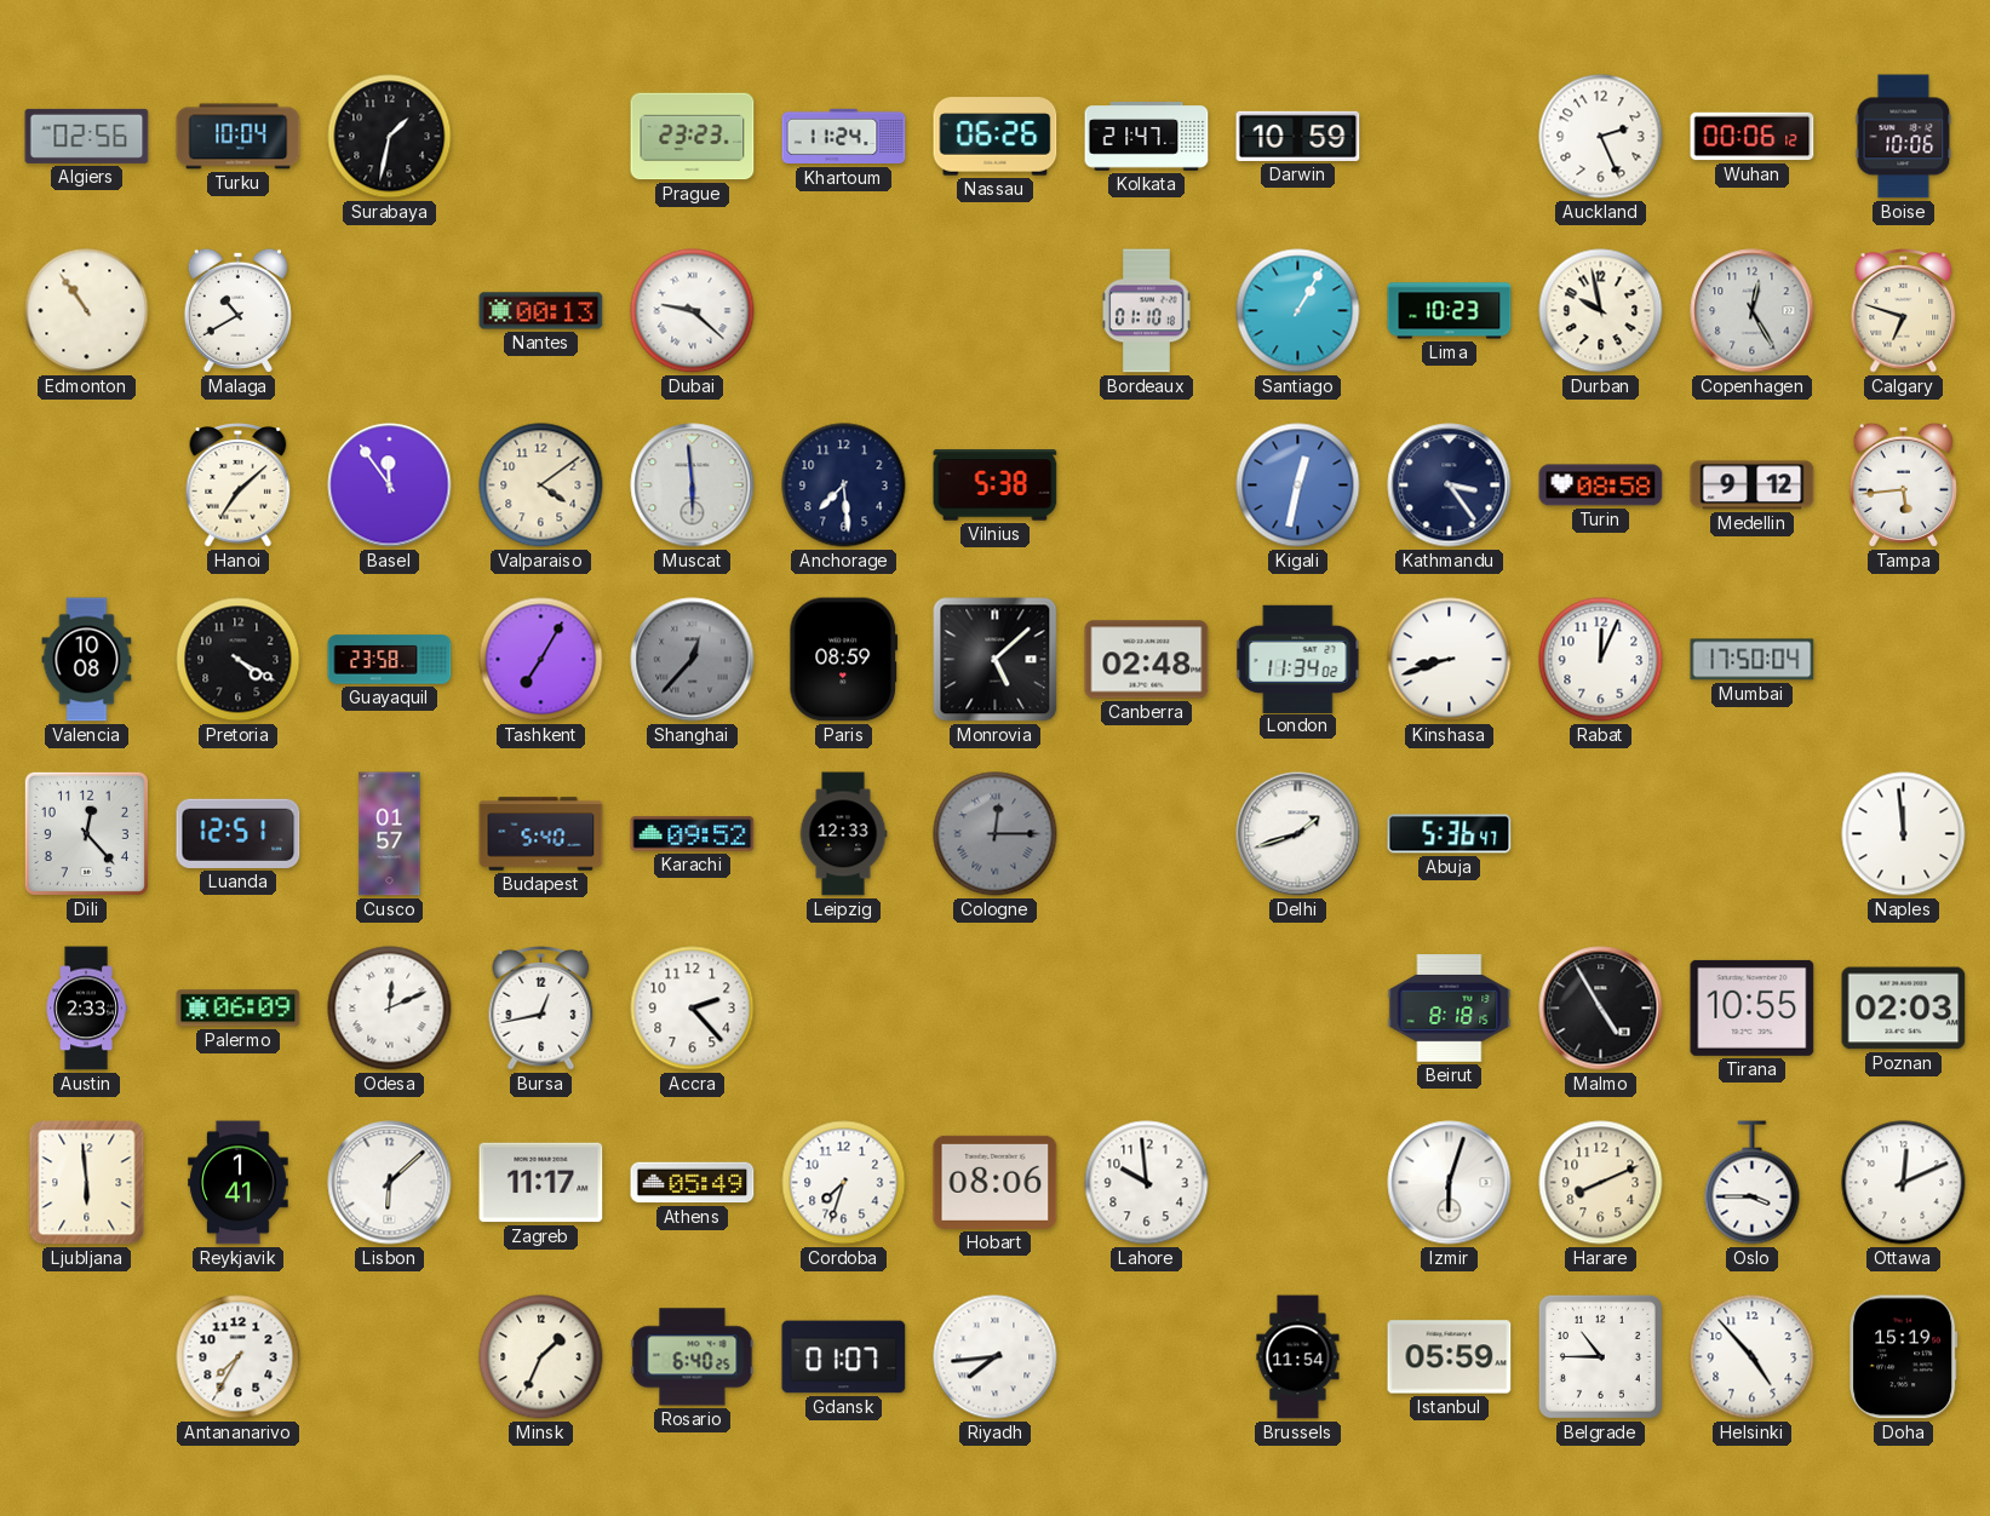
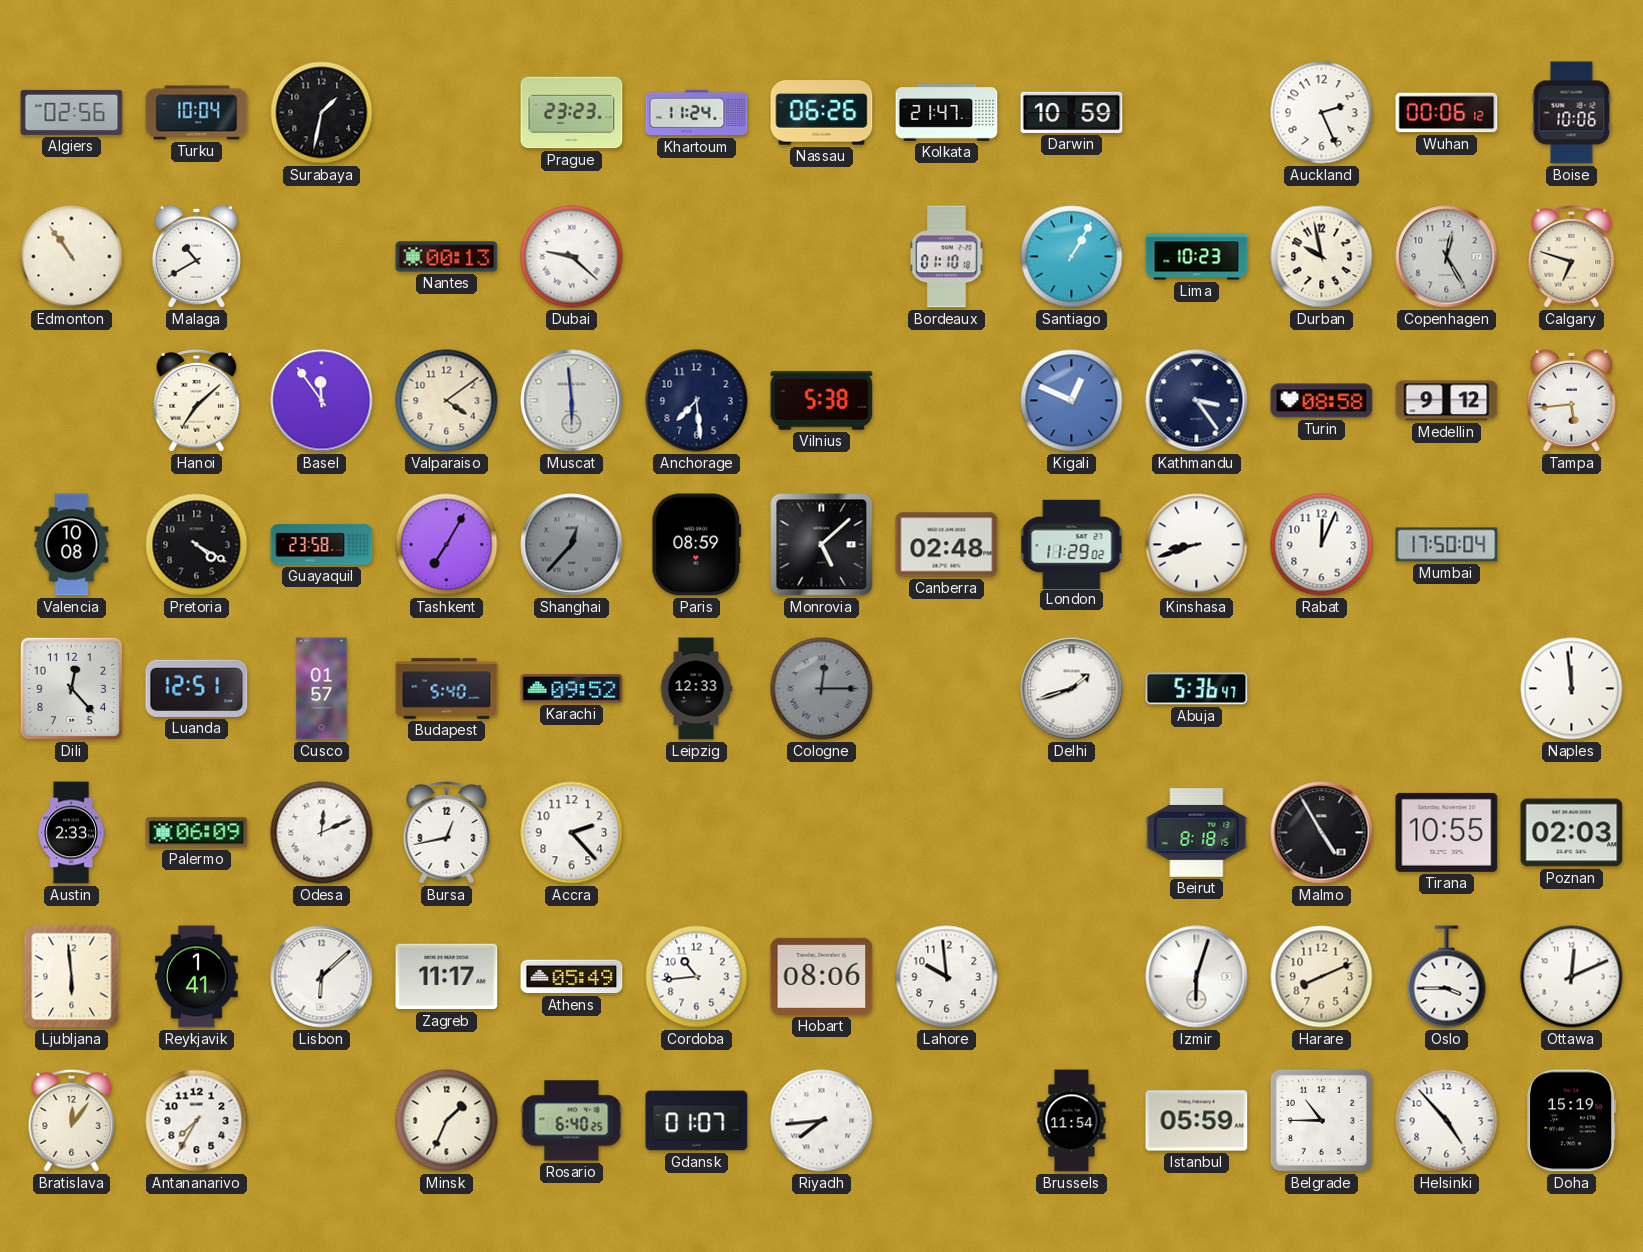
Kigali: 12:32 -> 12:49
London: 11:34 -> 11:29
Cordoba: 7:33 -> 10:44
Bratislava: none -> 12:06
